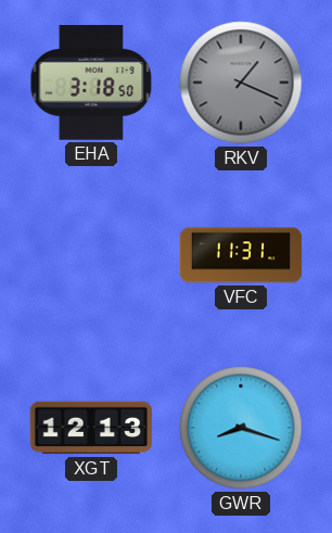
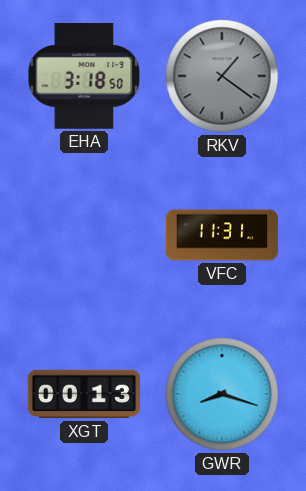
RKV: 1:19 -> 1:21
XGT: 12:13 -> 00:13
